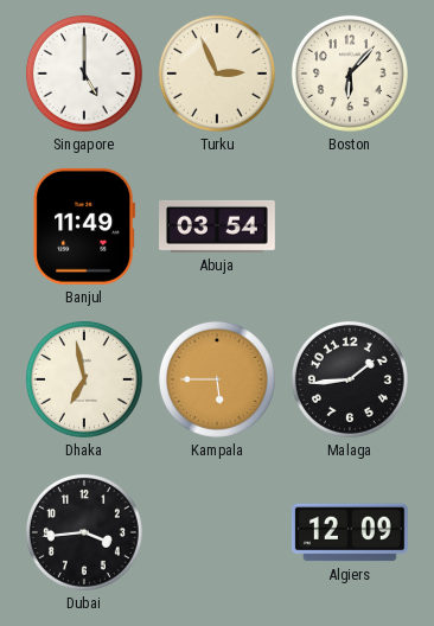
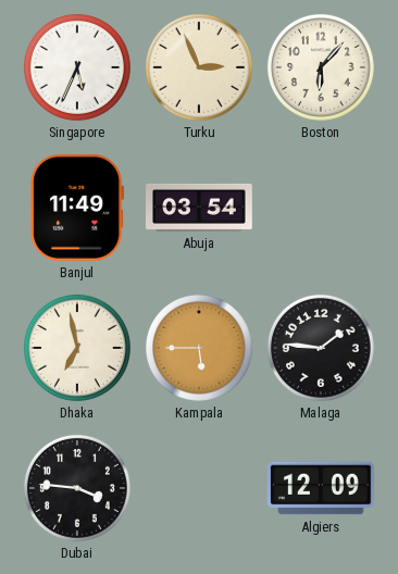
Singapore: 5:00 -> 5:34
Malaga: 1:44 -> 1:46
Dubai: 3:44 -> 3:46
